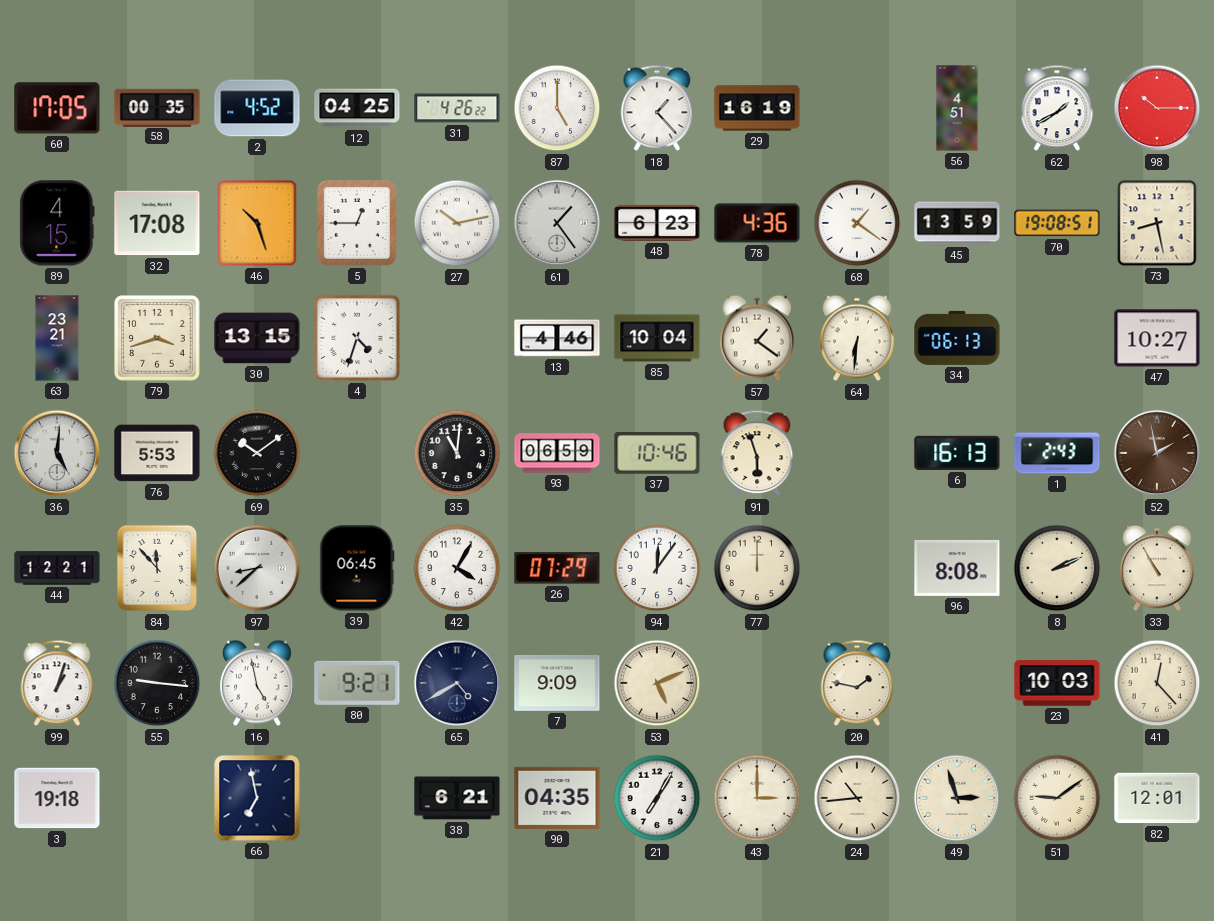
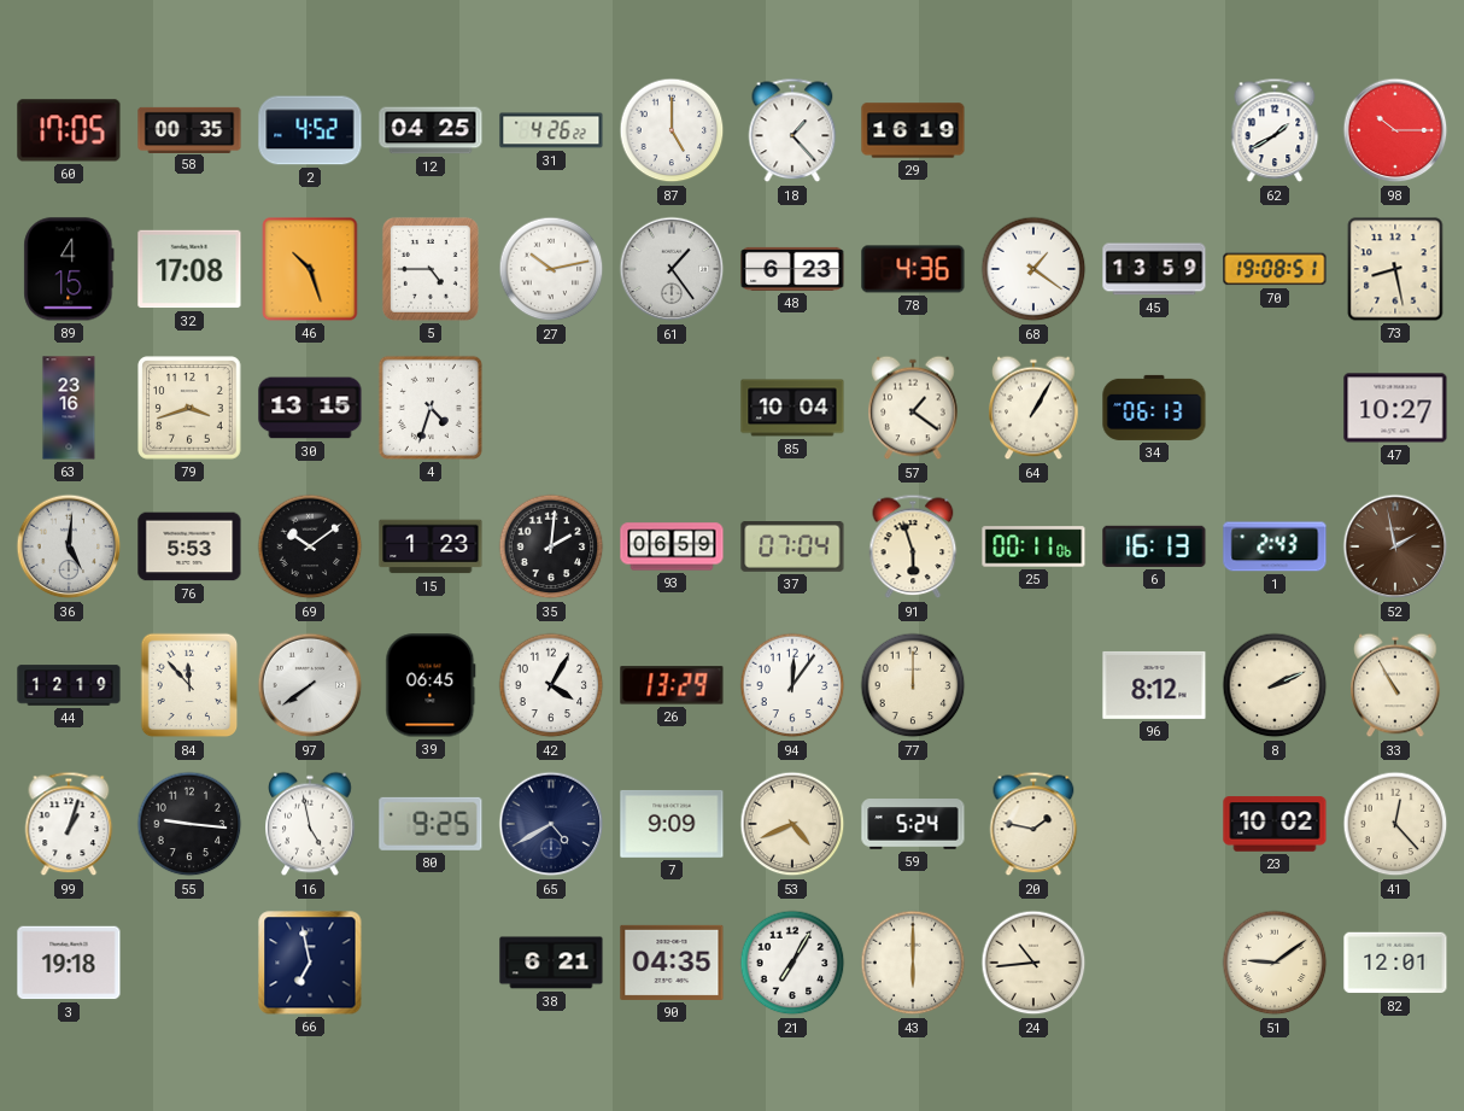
56: 4:51 -> none
5: 12:45 -> 4:45
63: 23:21 -> 23:16
13: 4:46 -> none
64: 6:31 -> 1:05
15: none -> 1:23
35: 11:01 -> 2:01
37: 10:46 -> 07:04
25: none -> 00:11
44: 12:21 -> 12:19
97: 8:38 -> 7:39
26: 07:29 -> 13:29
96: 8:08 -> 8:12
80: 9:21 -> 9:25
53: 5:11 -> 4:41
59: none -> 5:24
23: 10:03 -> 10:02
43: 3:00 -> 6:00
49: 2:57 -> none
